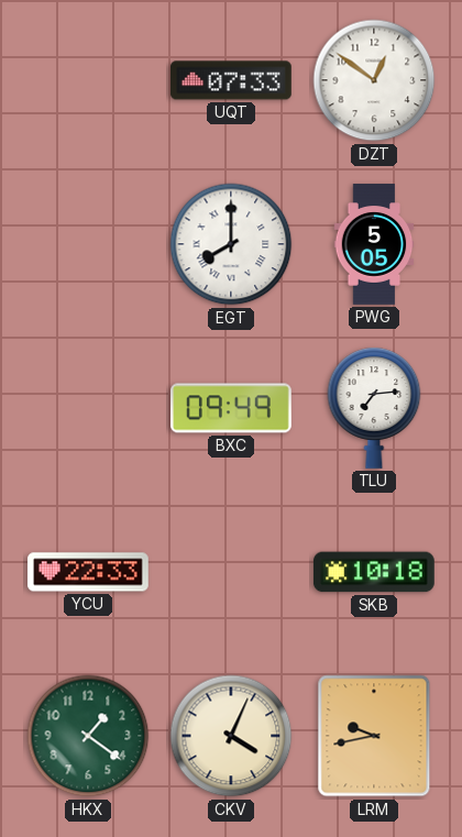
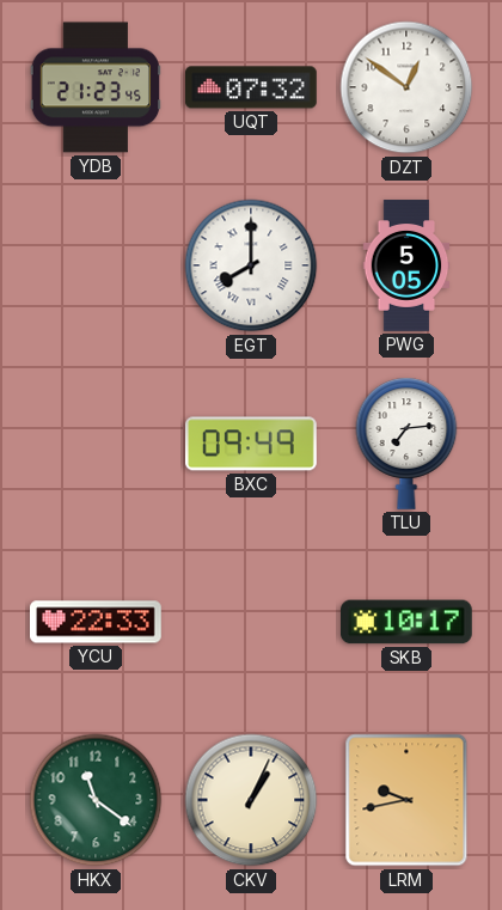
YDB: none -> 21:23
UQT: 07:33 -> 07:32
SKB: 10:18 -> 10:17
HKX: 1:21 -> 11:21
CKV: 4:04 -> 1:04
